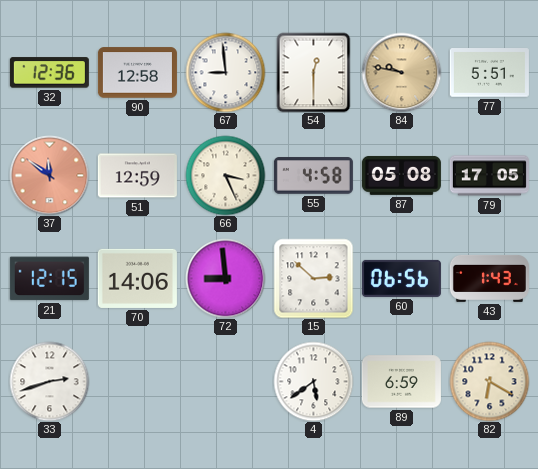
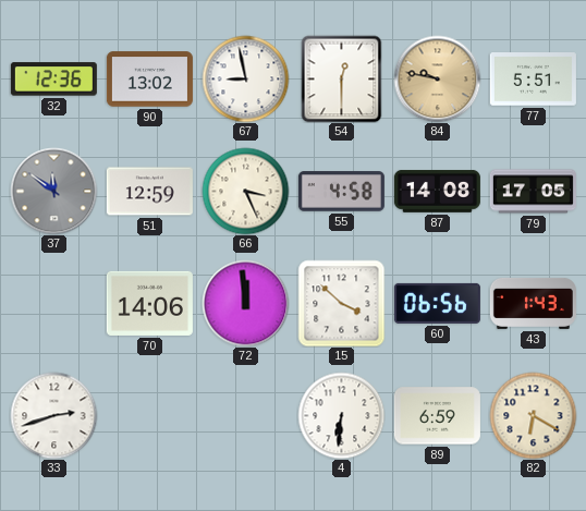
90: 12:58 -> 13:02
67: 8:59 -> 8:58
37 dial: salmon -> grey
87: 05:08 -> 14:08
21: 12:15 -> none
72: 8:59 -> 11:59
15: 2:52 -> 3:52
4: 5:39 -> 6:31
